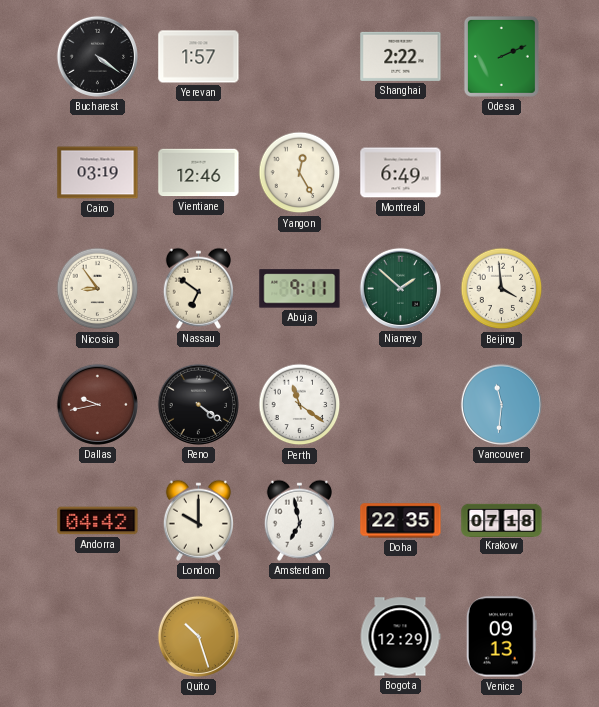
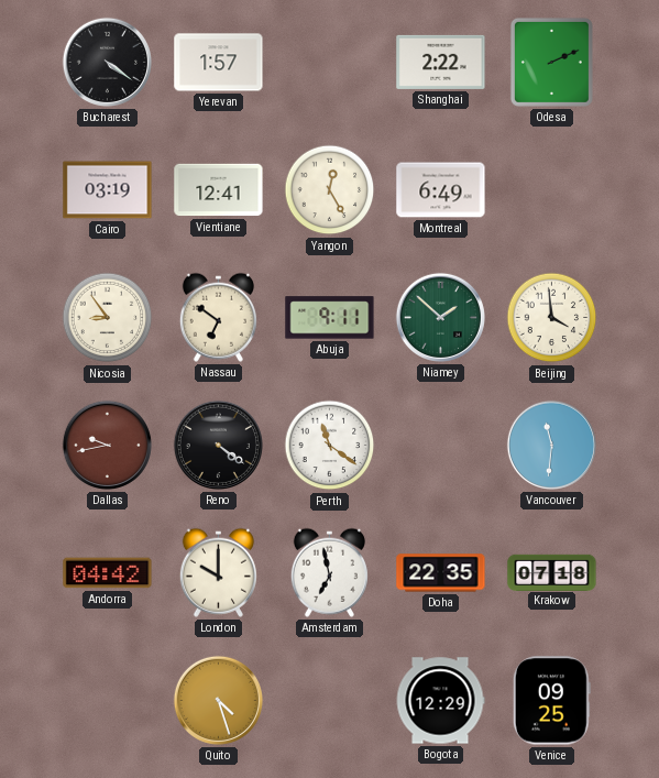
Vientiane: 12:46 -> 12:41
Quito: 10:27 -> 4:27
Venice: 09:13 -> 09:25
